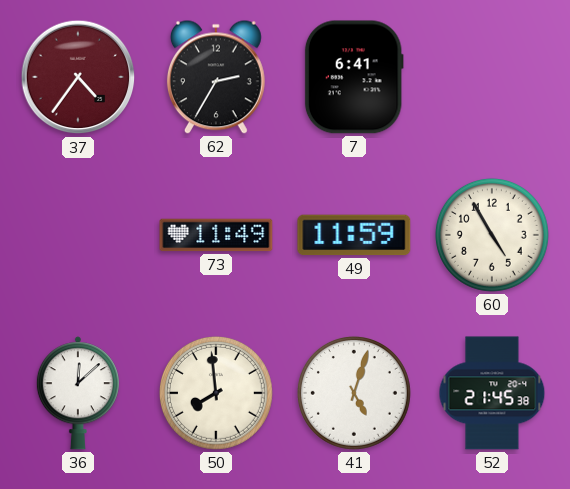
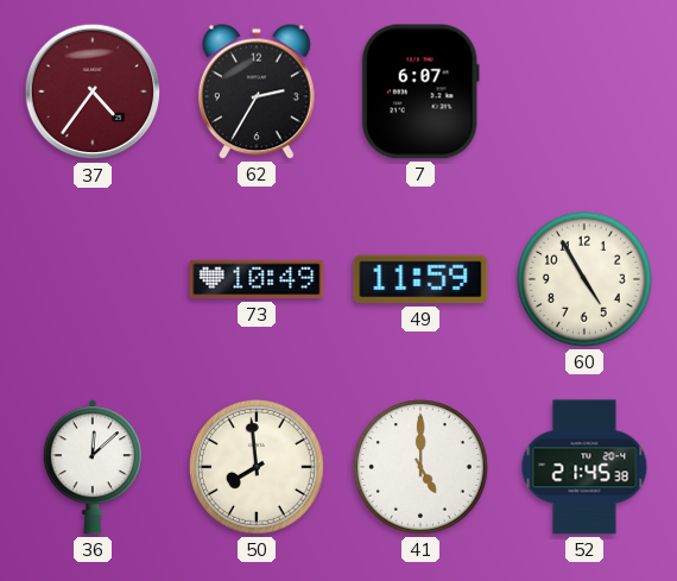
7: 6:41 -> 6:07
73: 11:49 -> 10:49
41: 5:03 -> 5:00
